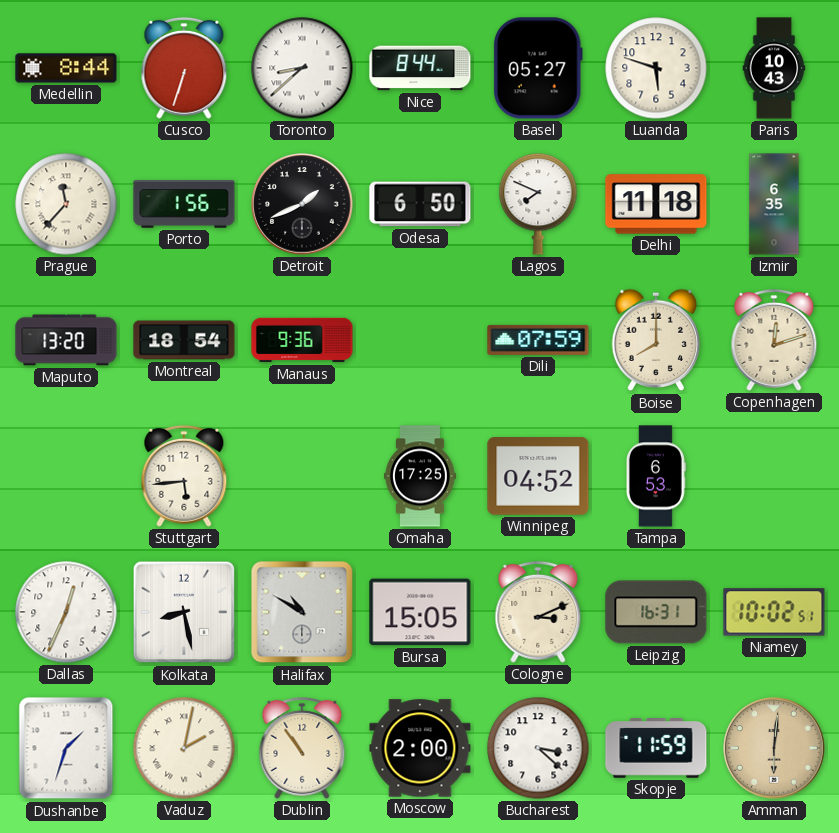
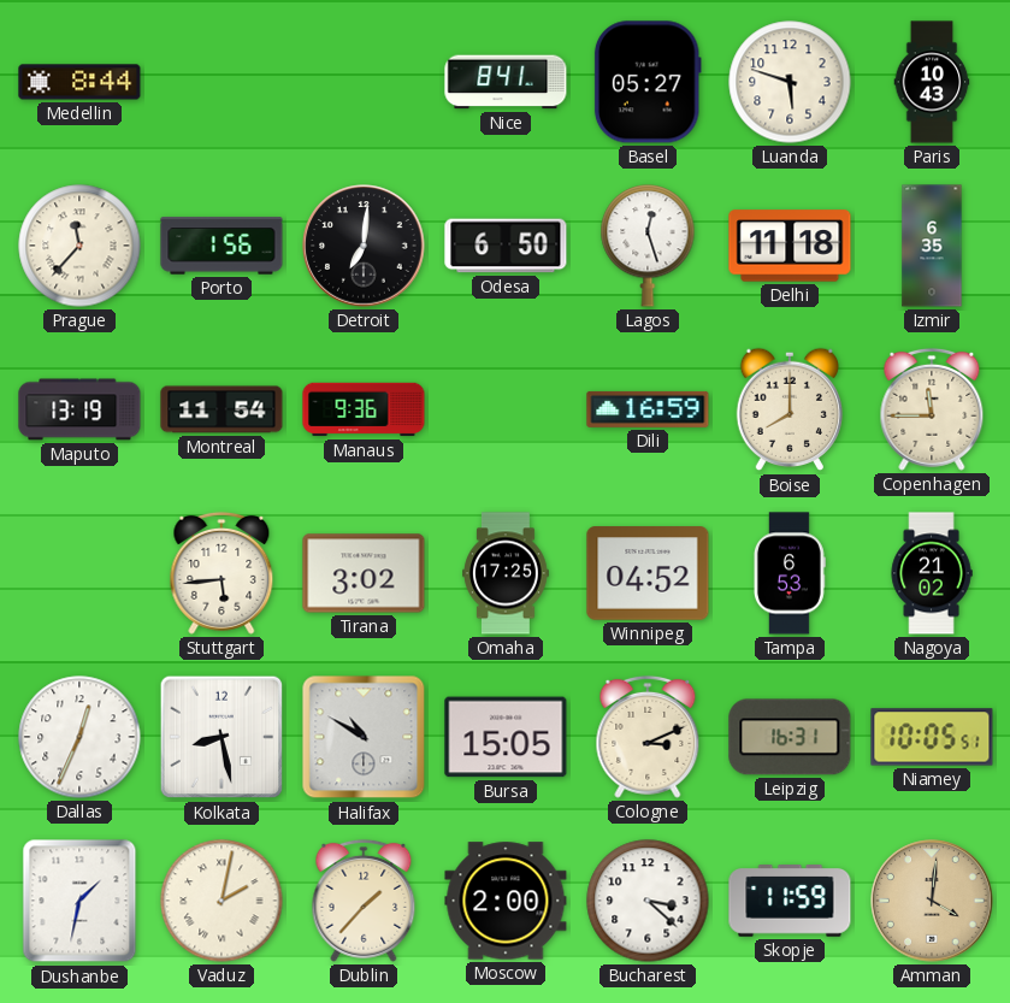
Cusco: 6:33 -> none
Toronto: 8:38 -> none
Nice: 8:44 -> 8:41
Detroit: 1:41 -> 7:01
Lagos: 7:49 -> 12:27
Maputo: 13:20 -> 13:19
Montreal: 18:54 -> 11:54
Dili: 07:59 -> 16:59
Copenhagen: 12:12 -> 11:45
Tirana: none -> 3:02
Nagoya: none -> 21:02
Niamey: 10:02 -> 10:05
Dushanbe: 1:33 -> 1:32
Dublin: 10:54 -> 1:37
Amman: 6:01 -> 4:01
